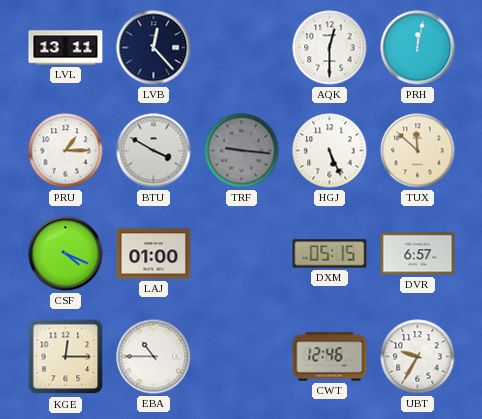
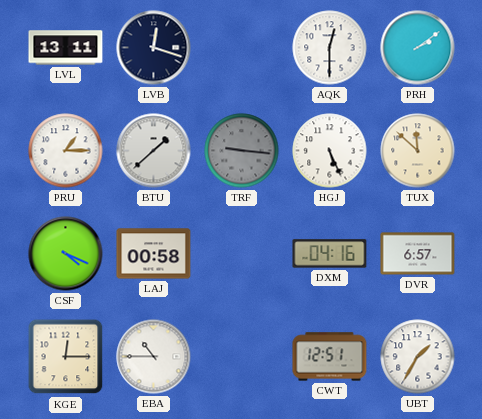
LVB: 12:23 -> 12:18
PRH: 12:02 -> 2:09
BTU: 3:50 -> 1:38
LAJ: 01:00 -> 00:58
DXM: 05:15 -> 04:16
CWT: 12:46 -> 12:51
UBT: 9:35 -> 1:35
